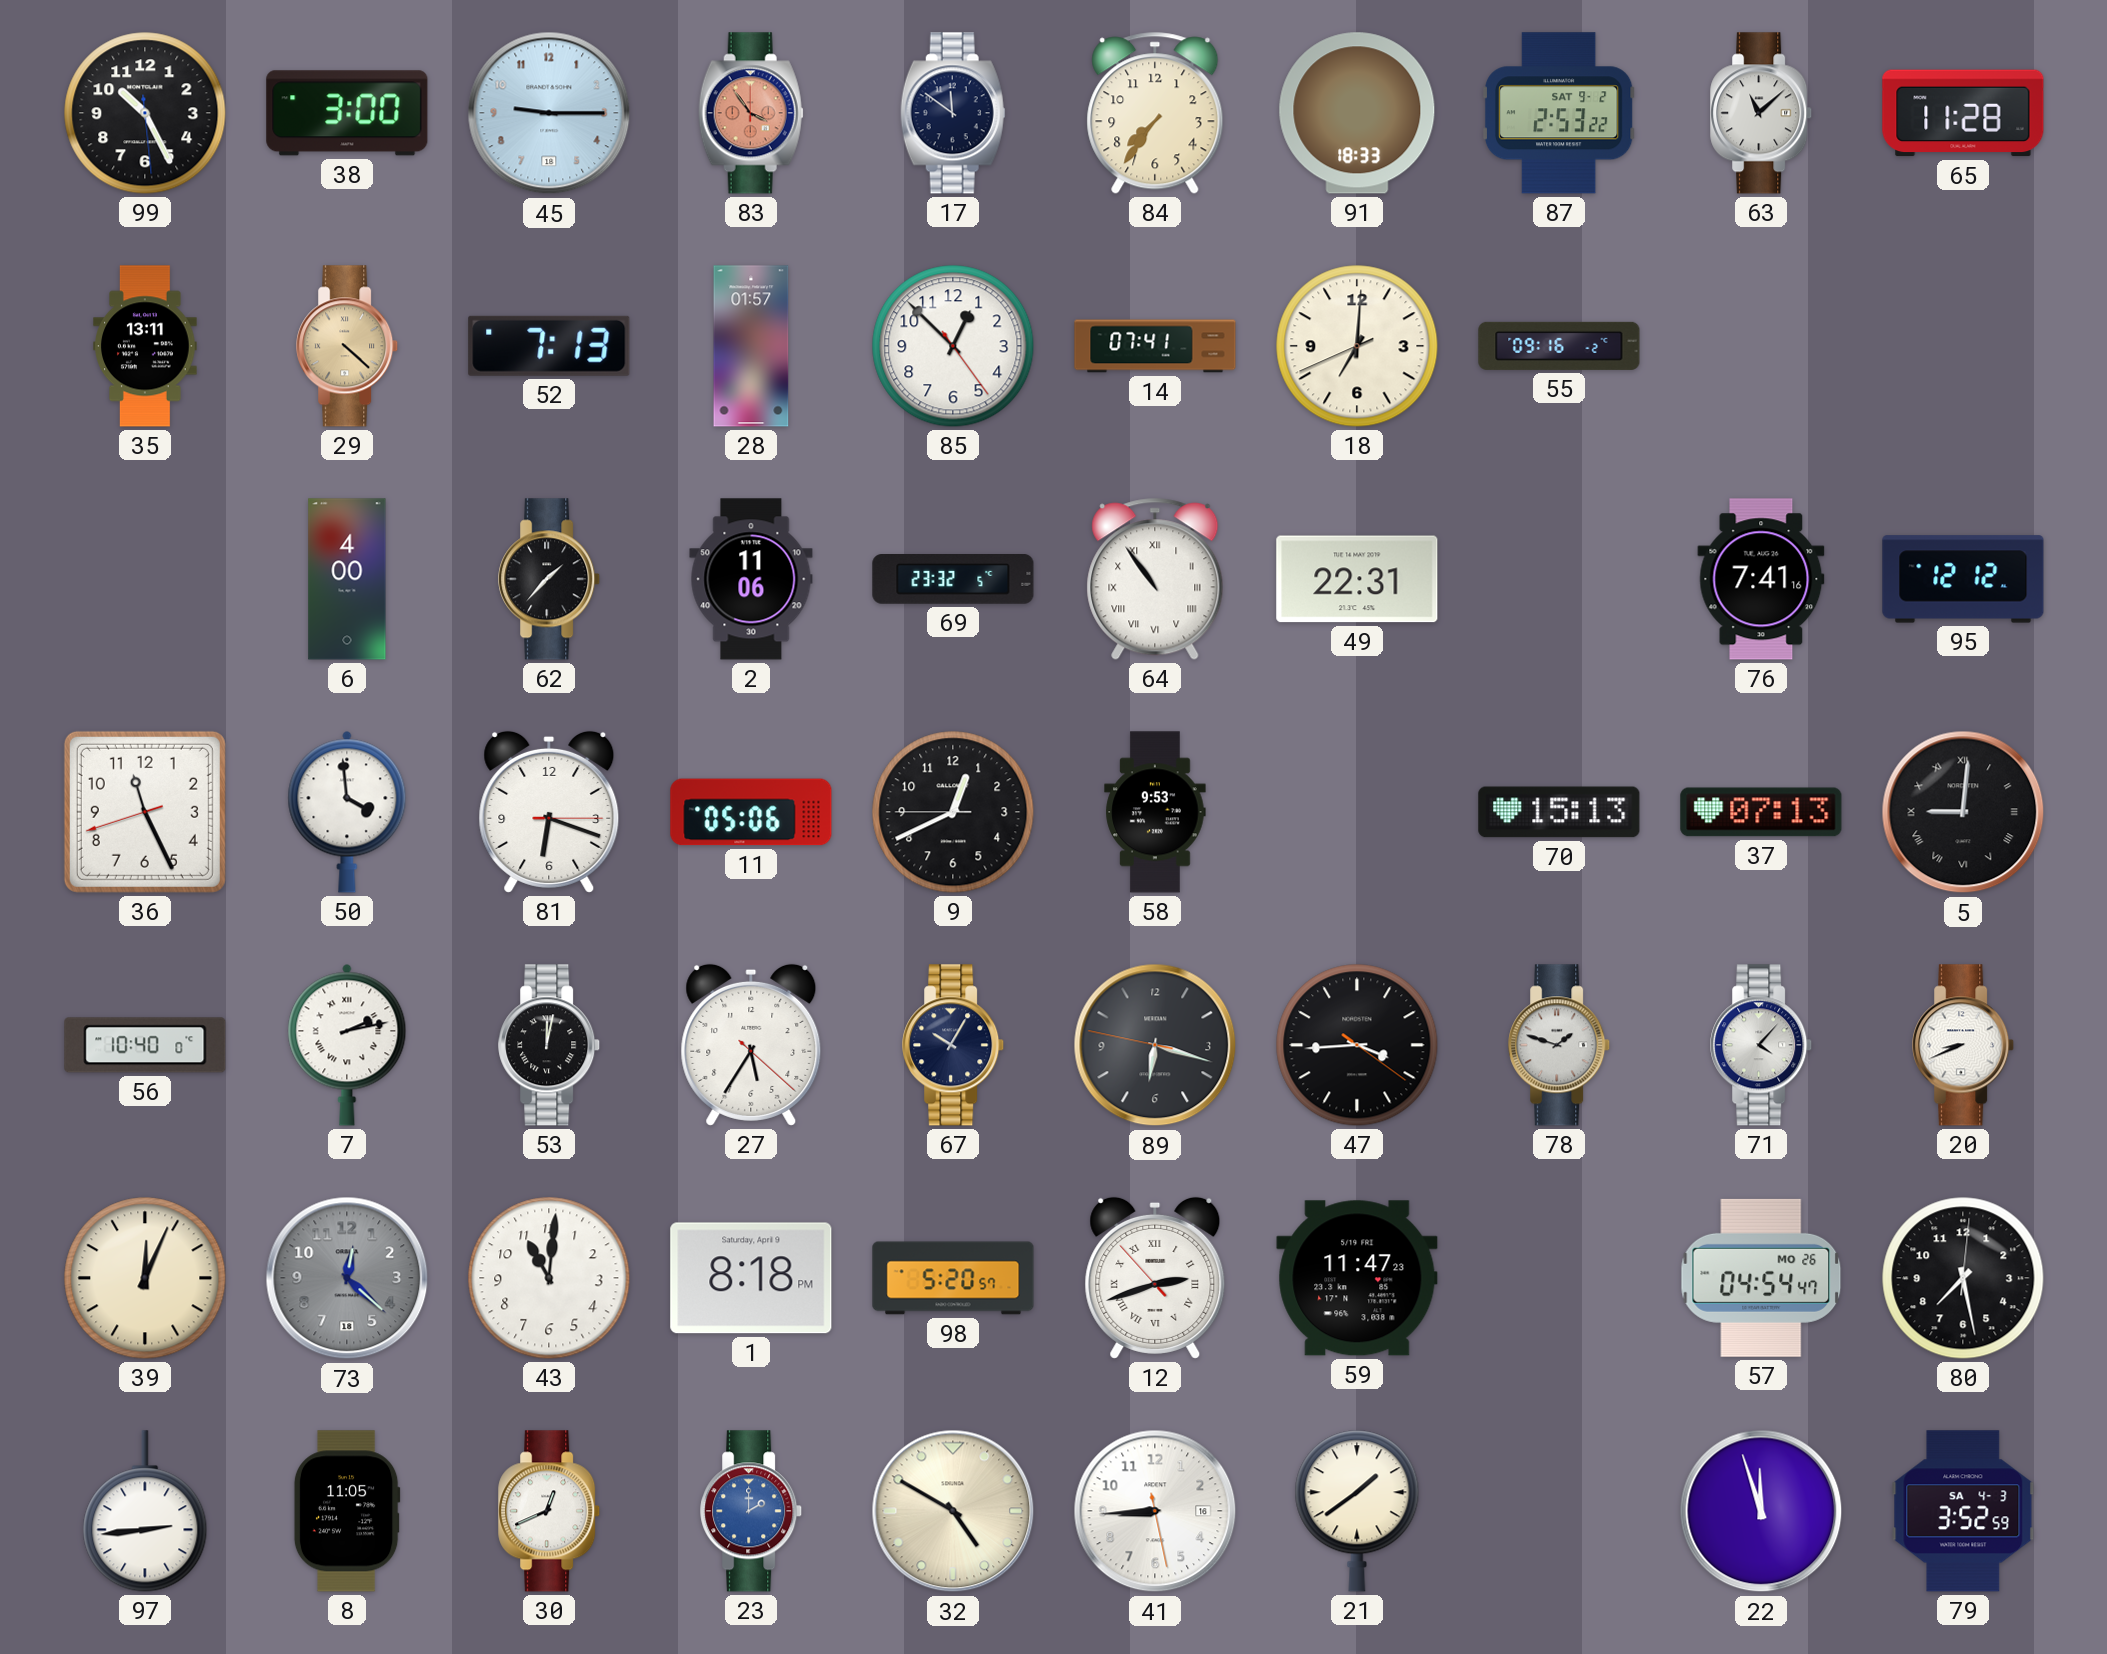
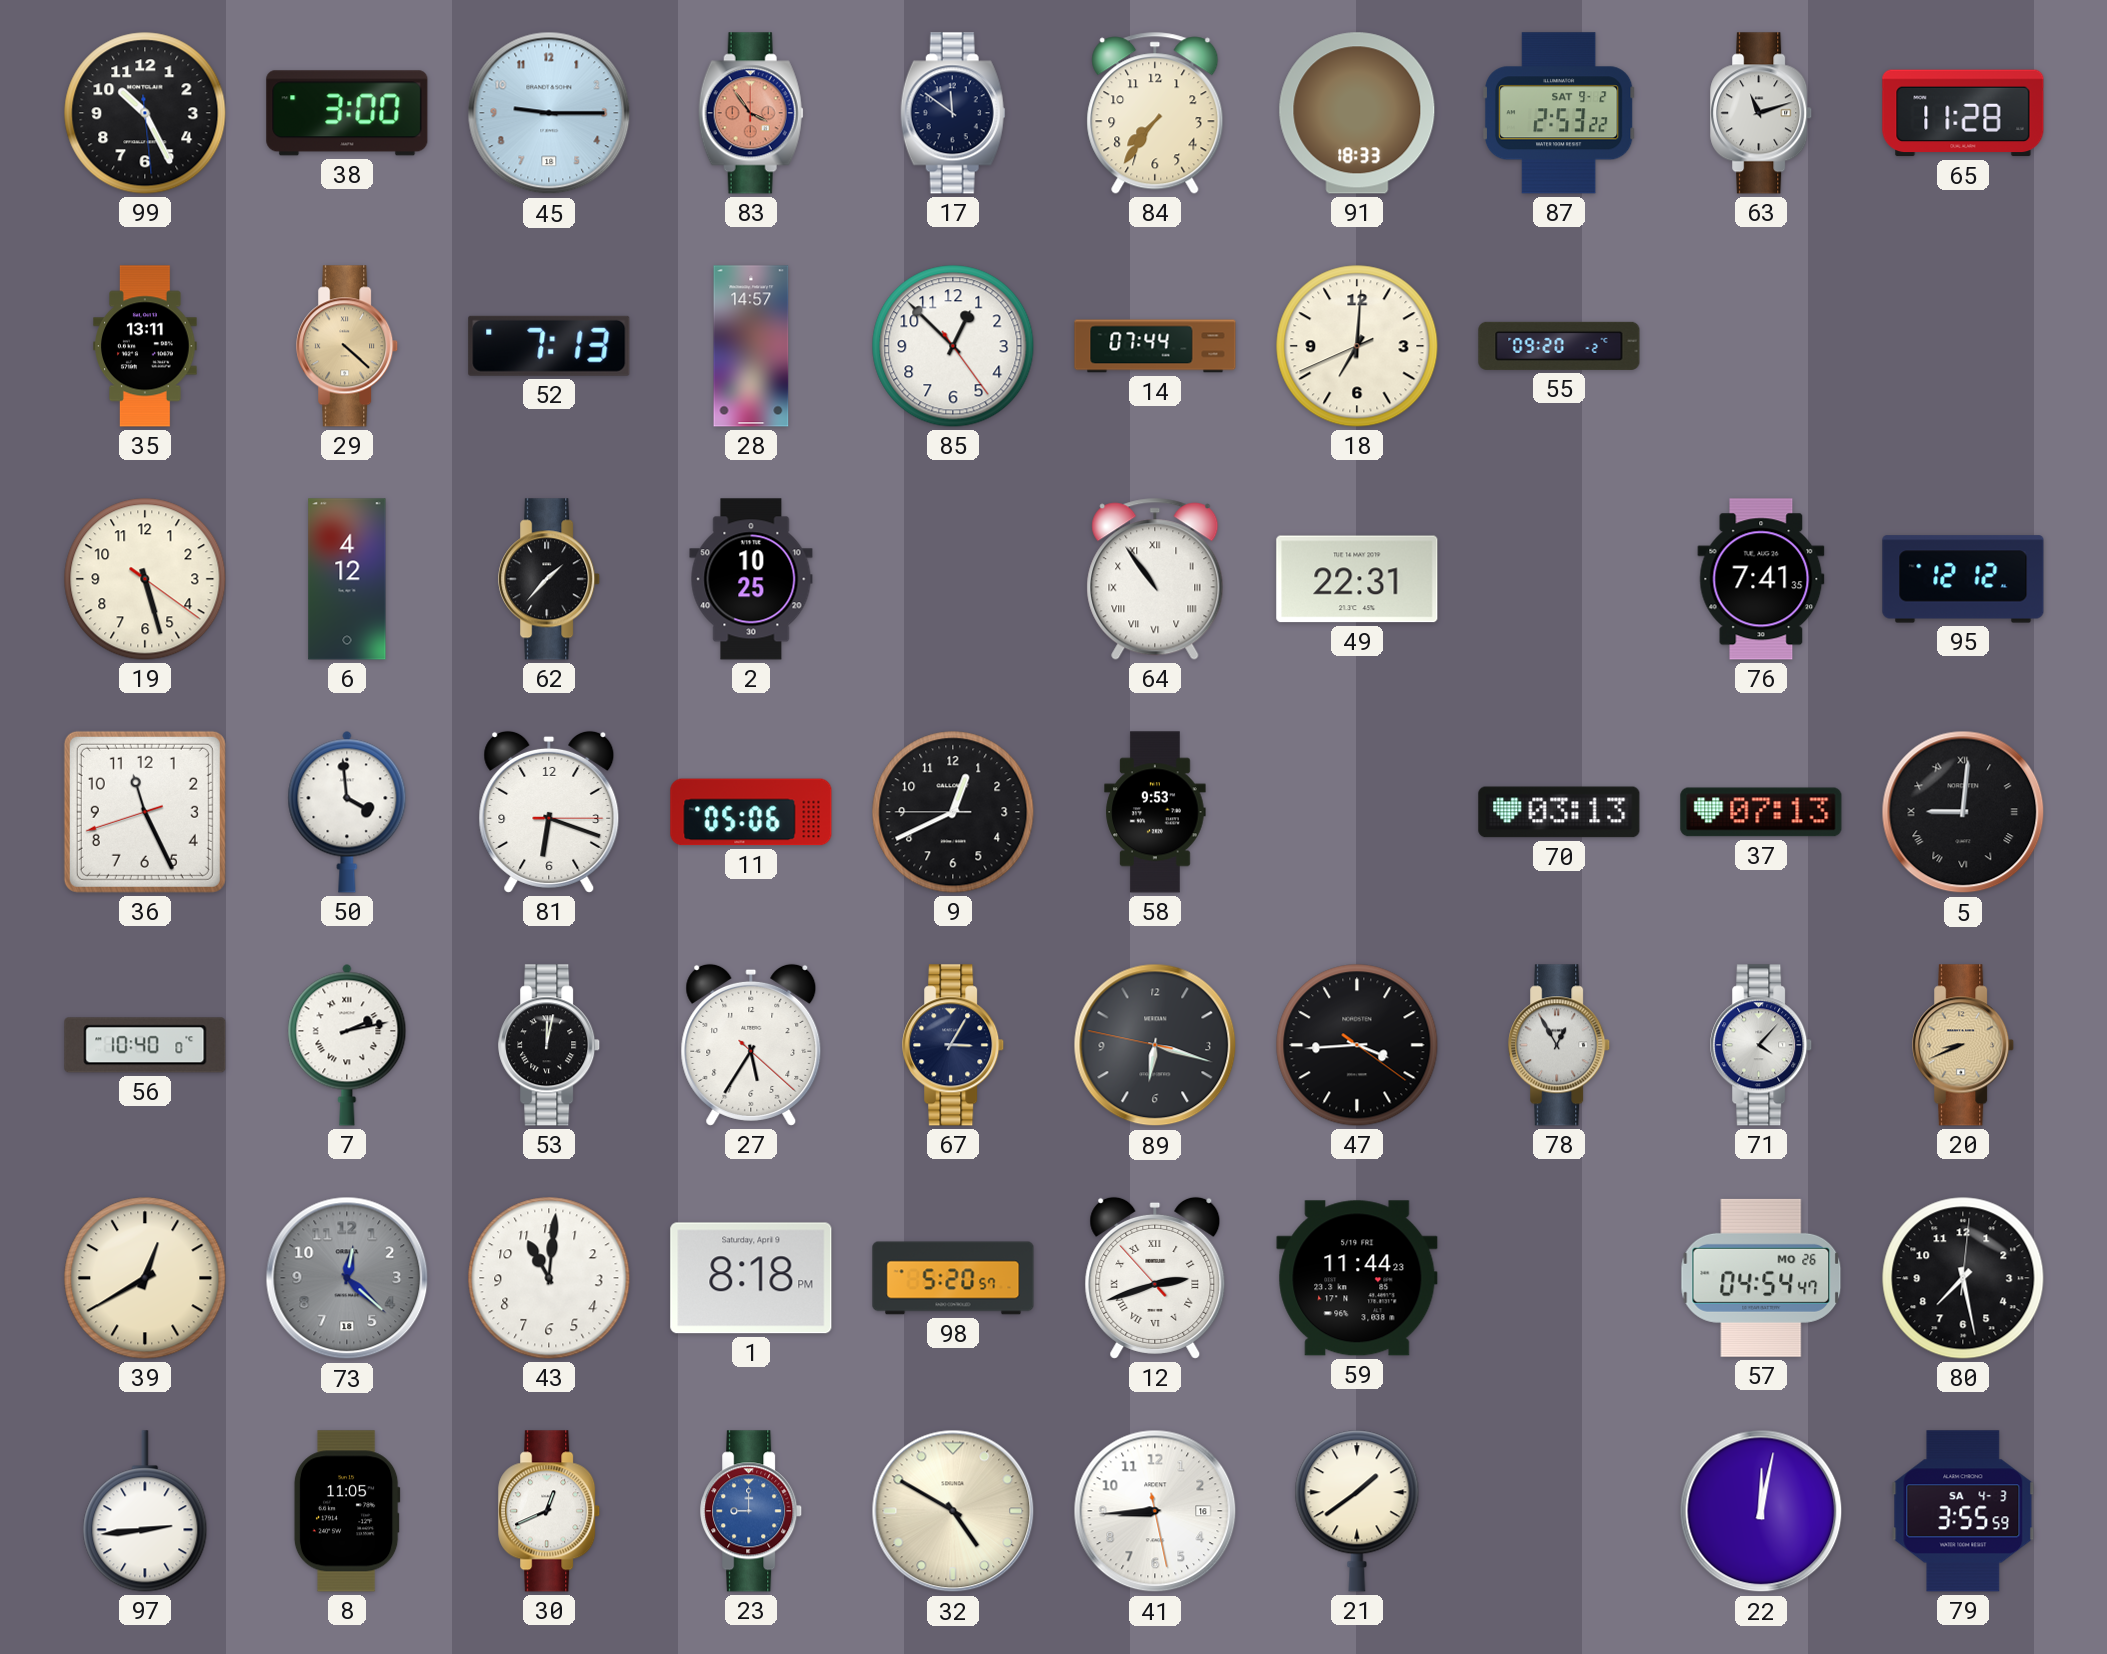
63: 11:08 -> 11:12
28: 01:57 -> 14:57
14: 07:41 -> 07:44
55: 09:16 -> 09:20
19: none -> 5:27
6: 4:00 -> 4:12
2: 11:06 -> 10:25
69: 23:32 -> none
76: 7:41:16 -> 7:41:35
70: 15:13 -> 03:13
67: 10:05 -> 3:05
78: 1:48 -> 12:55
20 dial: white -> champagne
39: 12:04 -> 12:40
59: 11:47 -> 11:44
23: 2:00 -> 9:00
22: 11:57 -> 12:02
79: 3:52 -> 3:55
